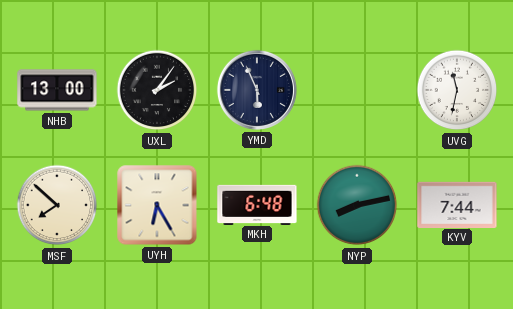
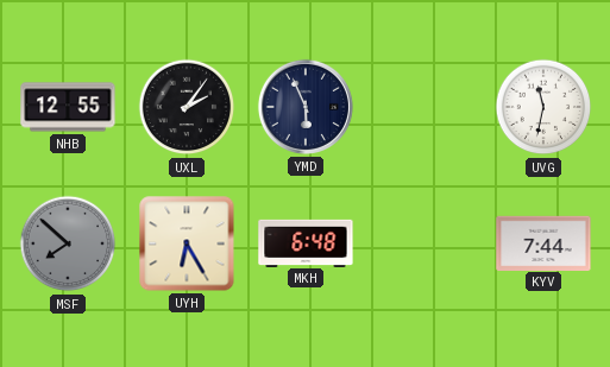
NHB: 13:00 -> 12:55
MSF dial: cream -> grey
NYP: 8:13 -> none
